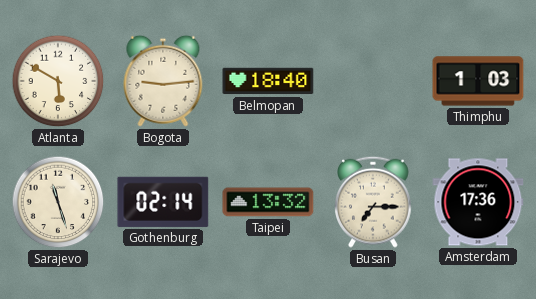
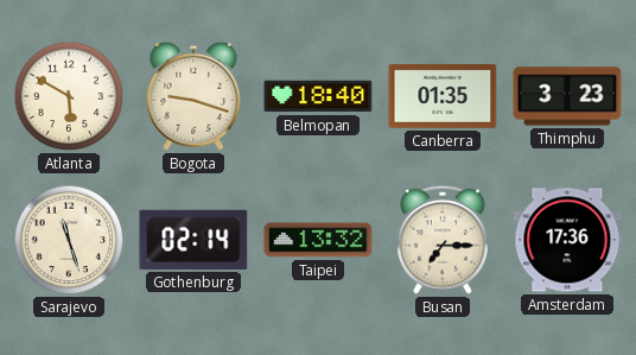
Bogota: 9:14 -> 9:18
Canberra: none -> 01:35
Thimphu: 1:03 -> 3:23
